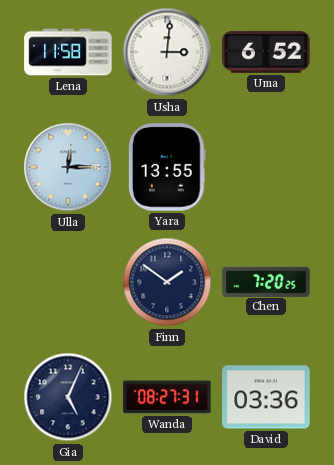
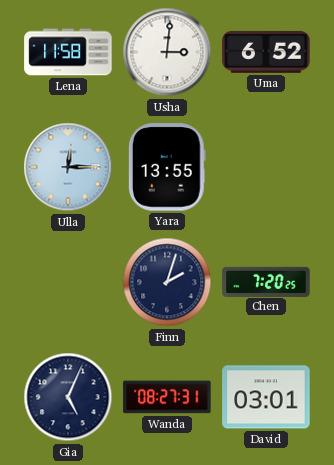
Finn: 1:51 -> 2:03
David: 03:36 -> 03:01
